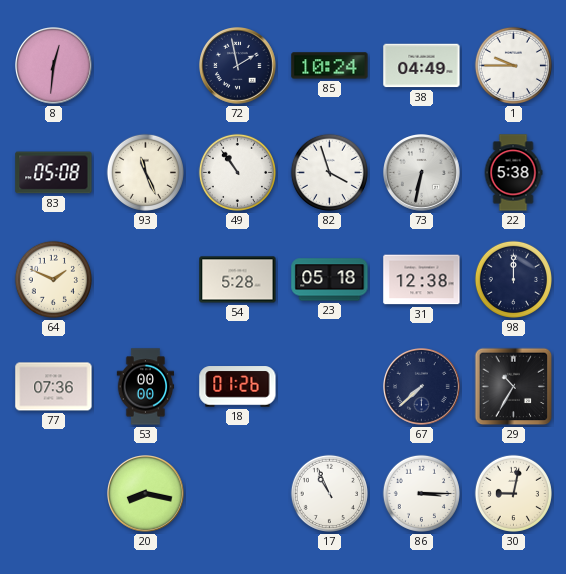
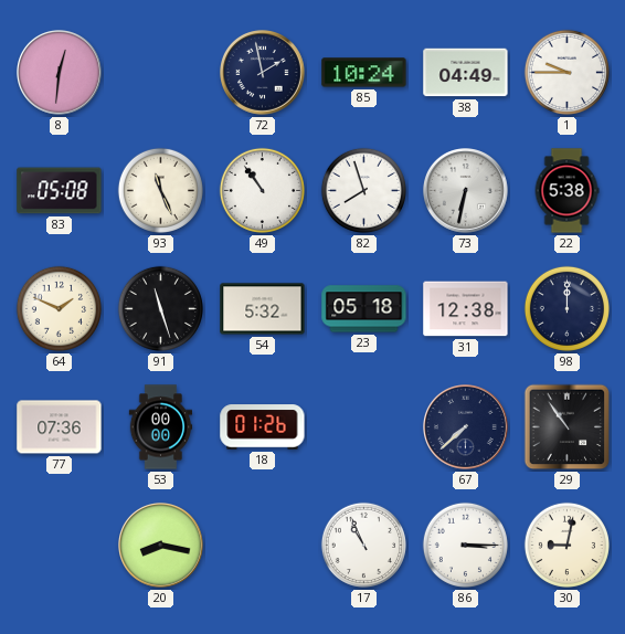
82: 3:57 -> 7:57
91: none -> 11:27
54: 5:28 -> 5:32
29: 10:35 -> 10:54
